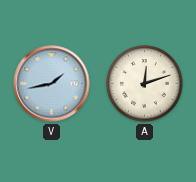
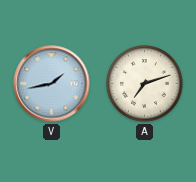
A: 12:12 -> 7:12
